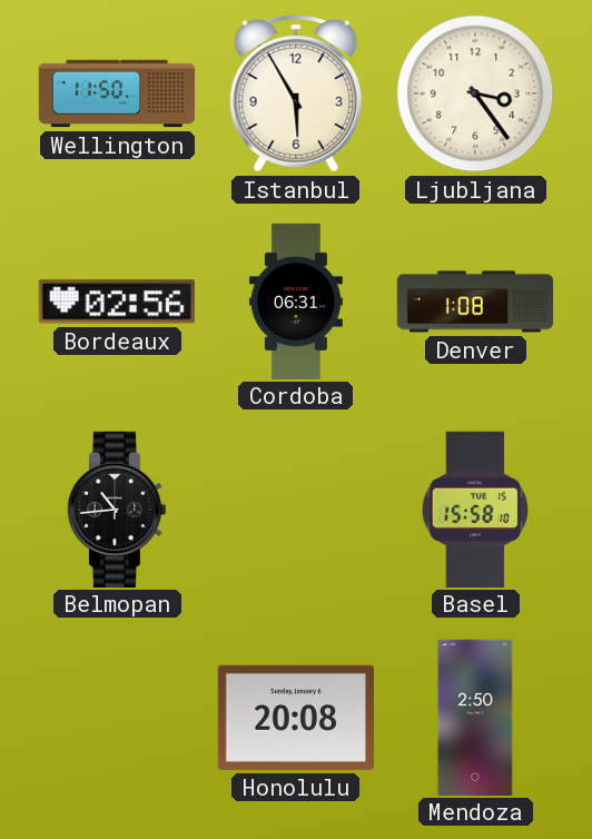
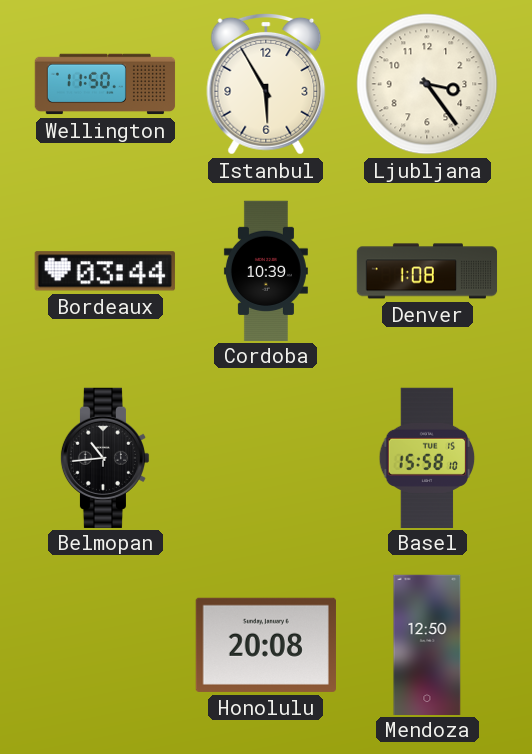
Bordeaux: 02:56 -> 03:44
Cordoba: 06:31 -> 10:39
Mendoza: 2:50 -> 12:50
